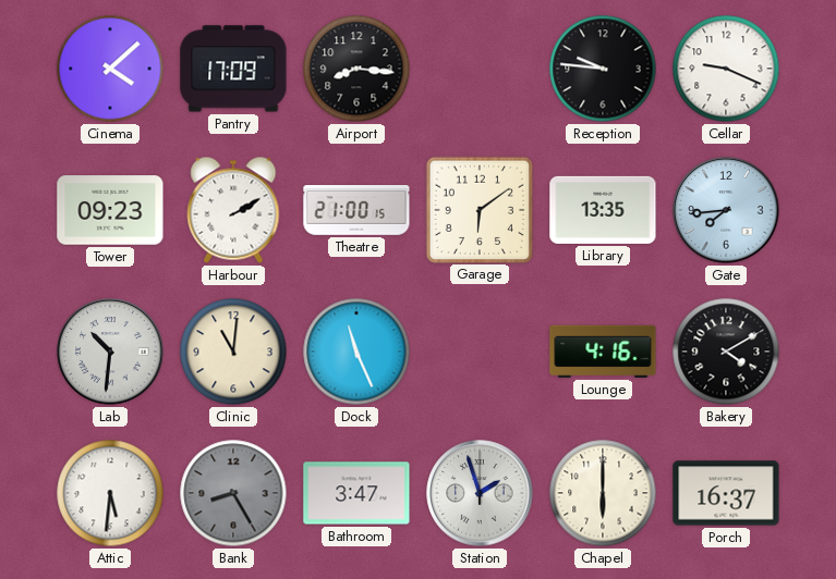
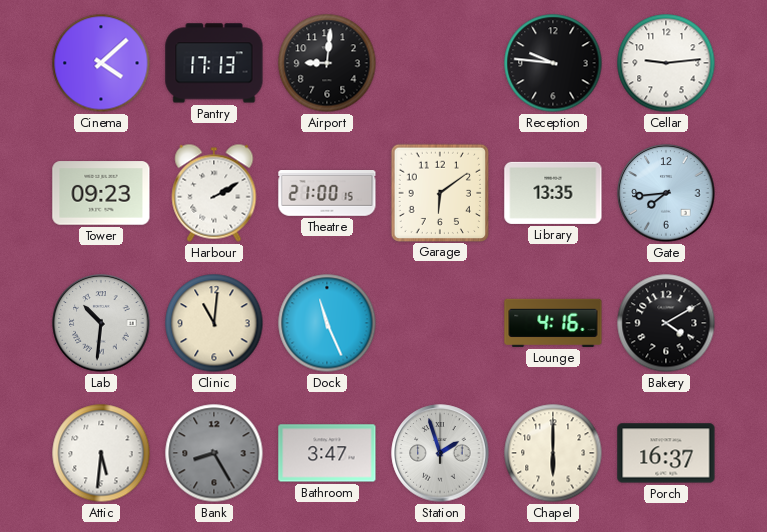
Pantry: 17:09 -> 17:13
Airport: 8:16 -> 9:01
Cellar: 9:19 -> 9:14
